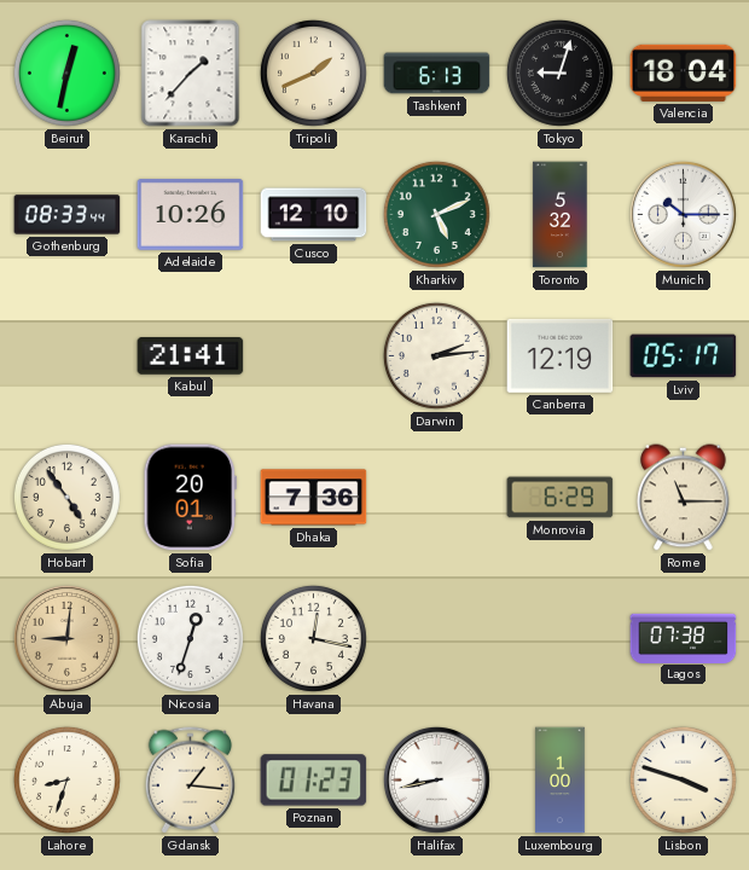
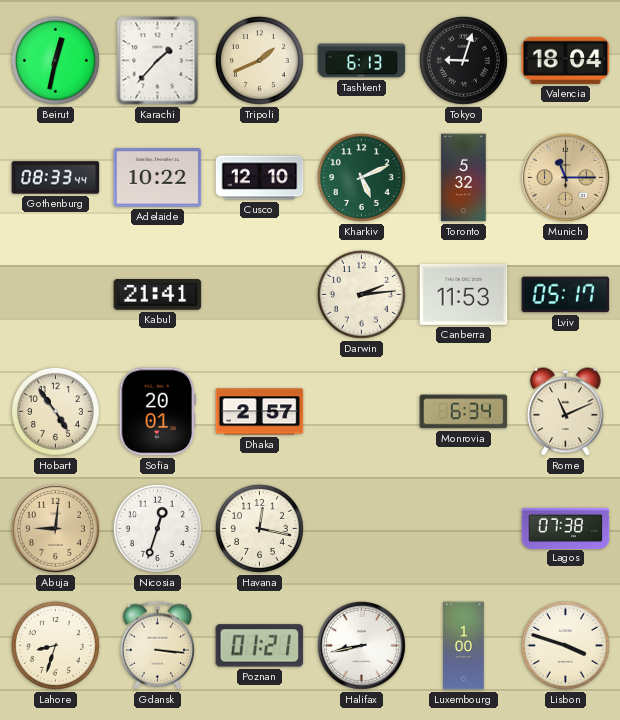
Adelaide: 10:26 -> 10:22
Munich: 10:15 -> 11:15
Munich dial: white -> champagne
Canberra: 12:19 -> 11:53
Dhaka: 7:36 -> 2:57
Monrovia: 6:29 -> 6:34
Rome: 11:15 -> 11:11
Gdansk: 1:16 -> 3:16
Poznan: 01:23 -> 01:21
